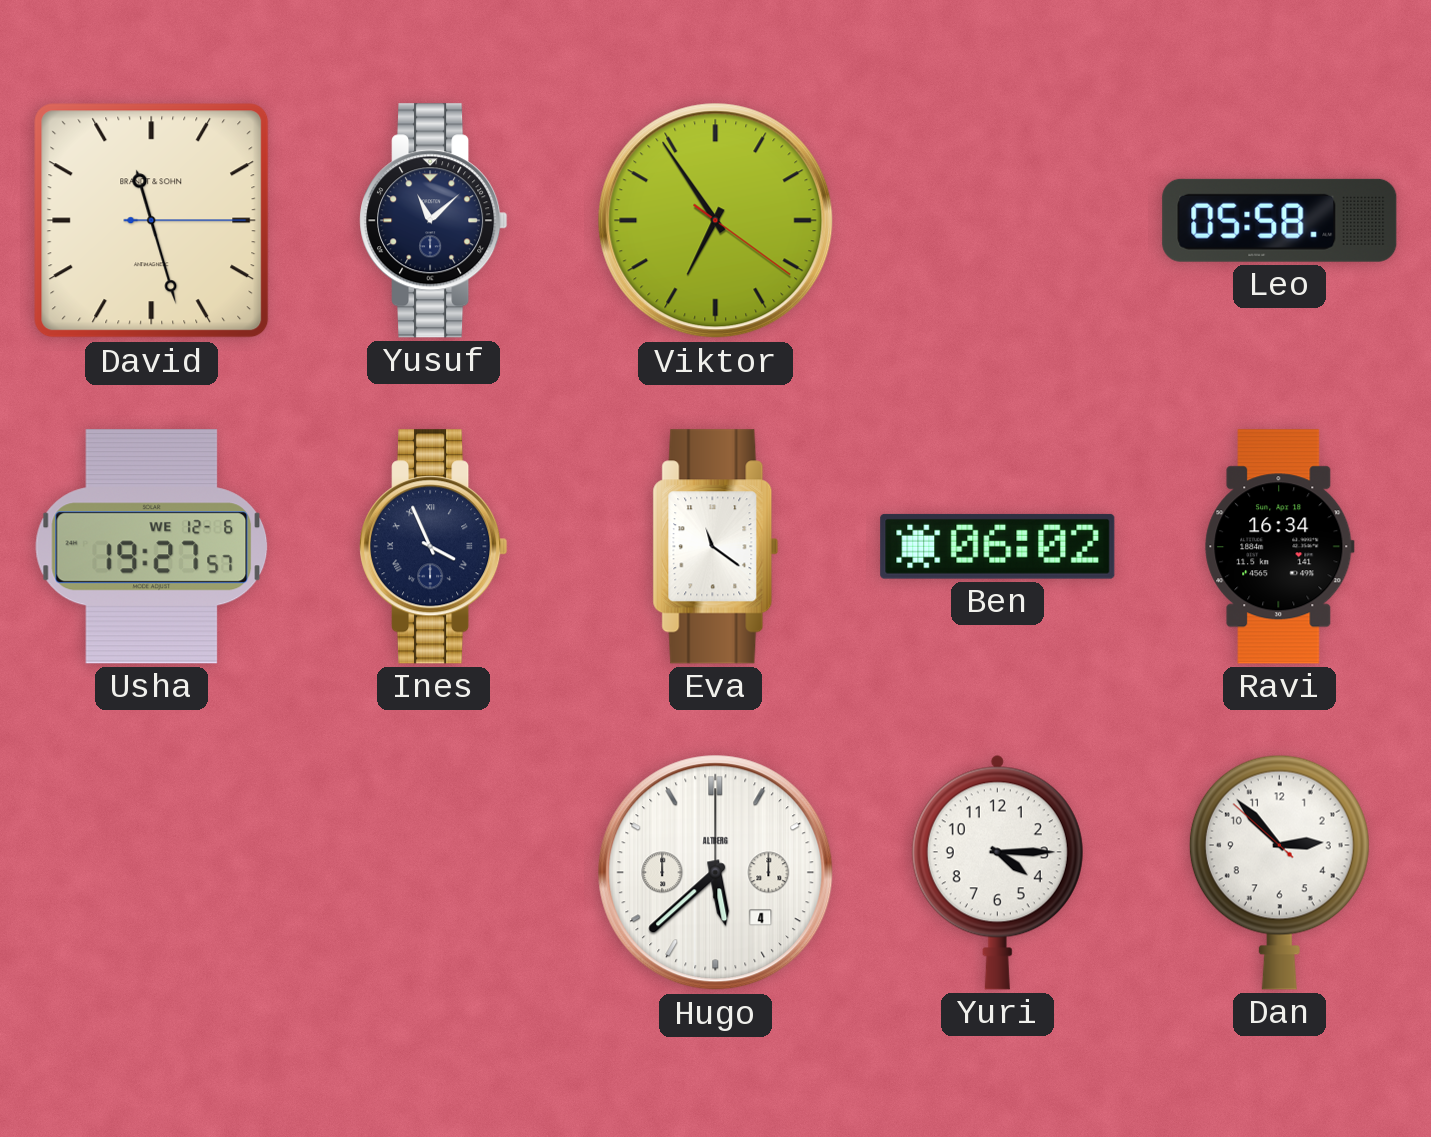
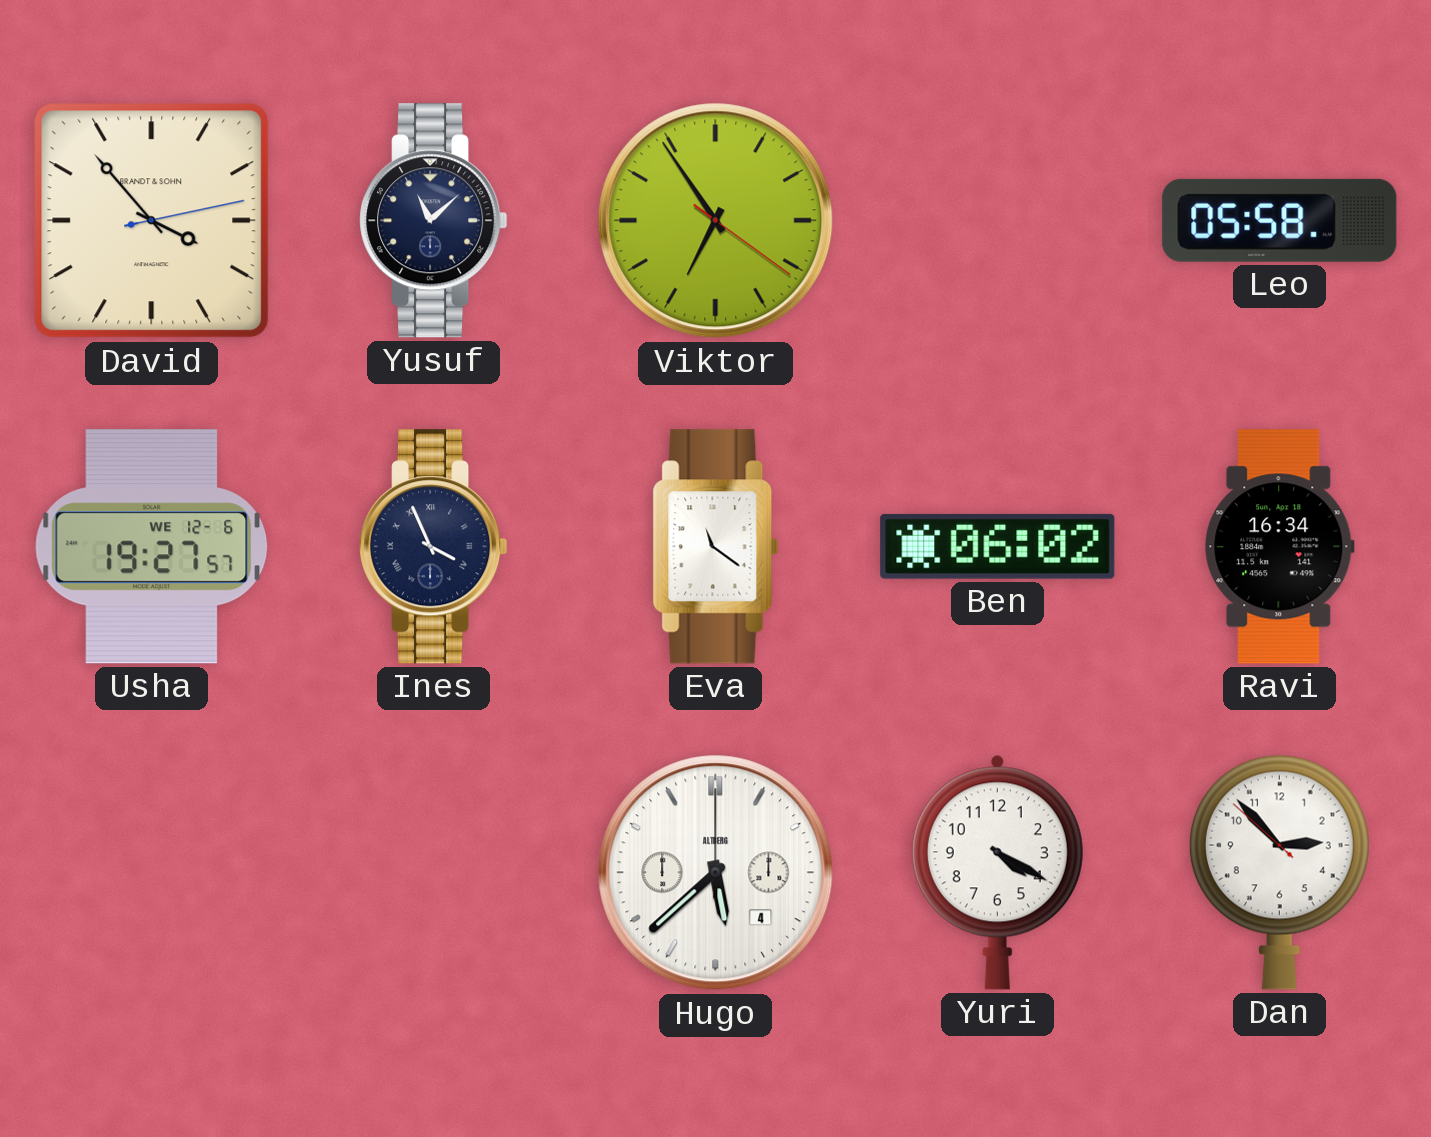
David: 11:27 -> 3:53
Yuri: 4:15 -> 4:20
